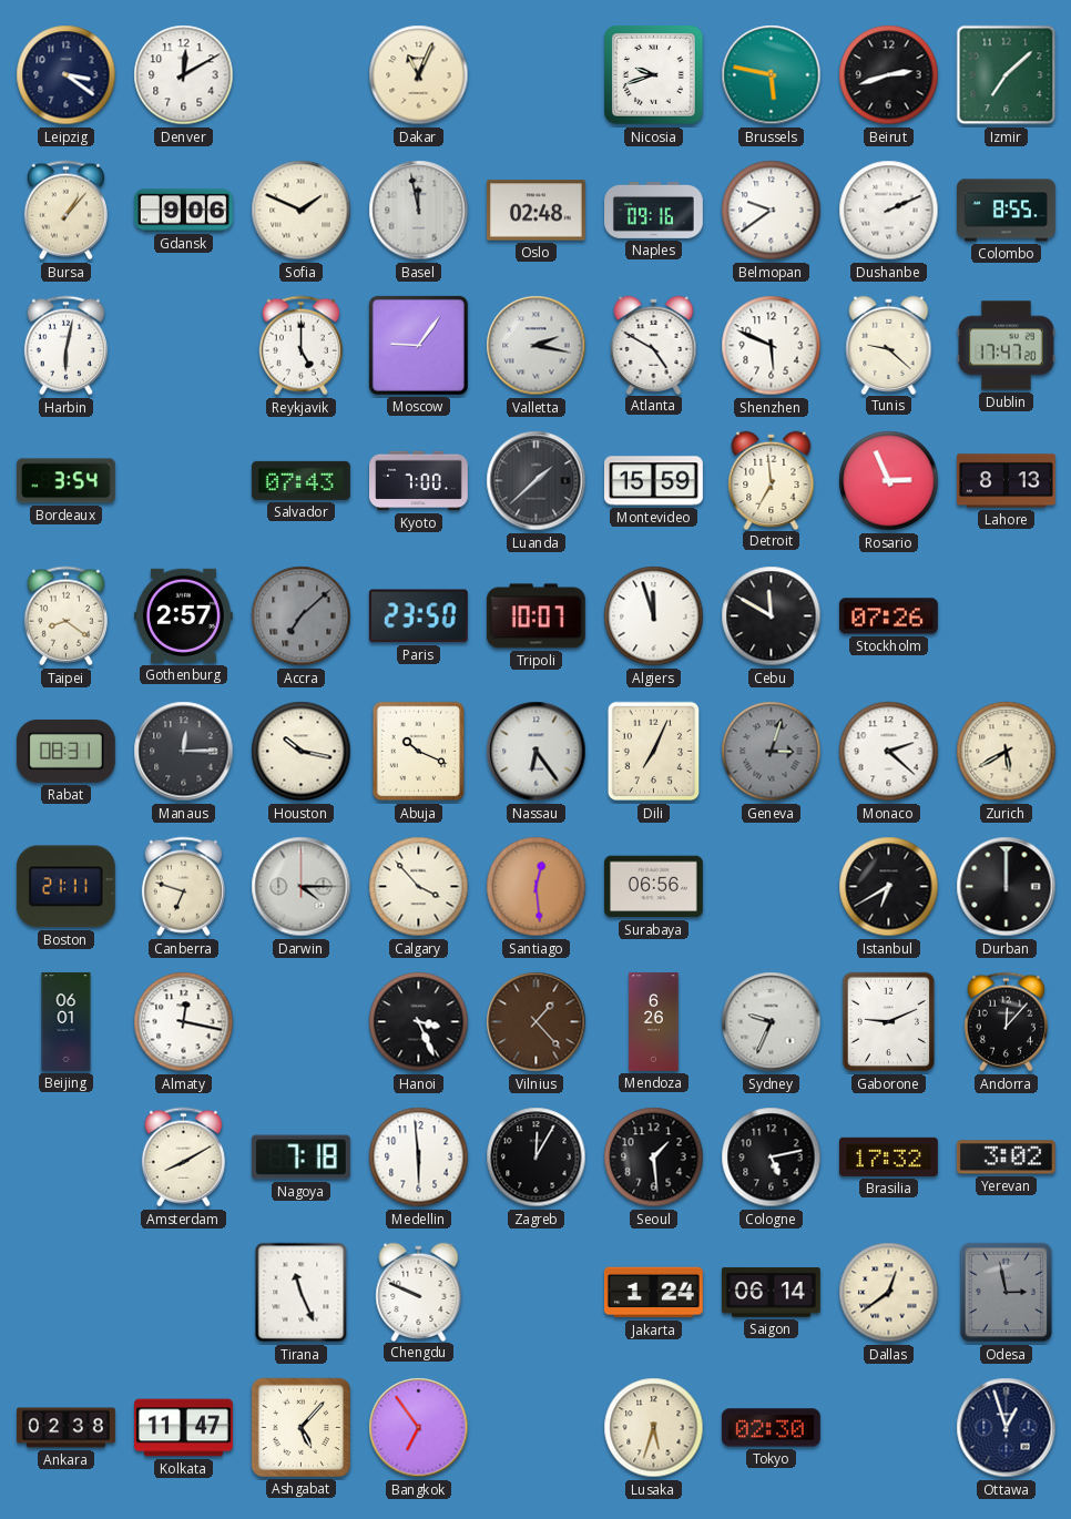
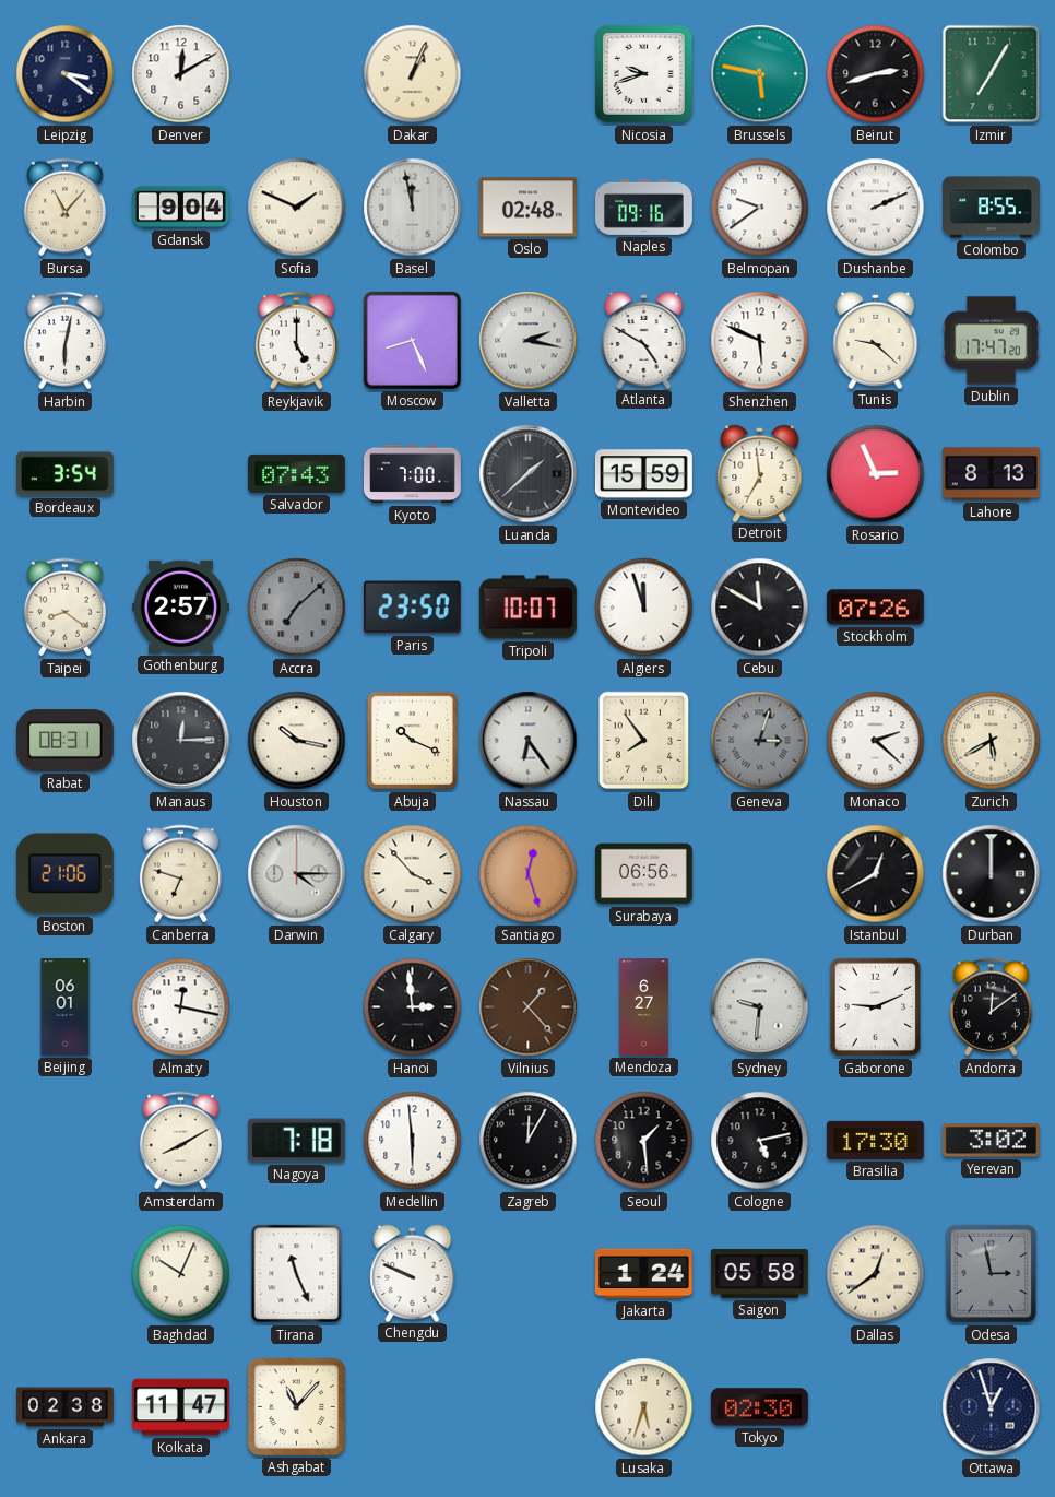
Dakar: 11:04 -> 1:04
Izmir: 7:08 -> 7:05
Bursa: 1:07 -> 11:07
Gdansk: 9:06 -> 9:04
Moscow: 9:06 -> 8:26
Dili: 7:04 -> 7:54
Boston: 21:11 -> 21:06
Santiago: 12:29 -> 12:27
Istanbul: 6:40 -> 12:40
Hanoi: 3:26 -> 2:59
Mendoza: 6:26 -> 6:27
Sydney: 9:34 -> 9:31
Andorra: 12:07 -> 12:09
Brasilia: 17:32 -> 17:30
Baghdad: none -> 10:04
Saigon: 06:14 -> 05:58
Ashgabat: 5:07 -> 11:07
Bangkok: 6:54 -> none
